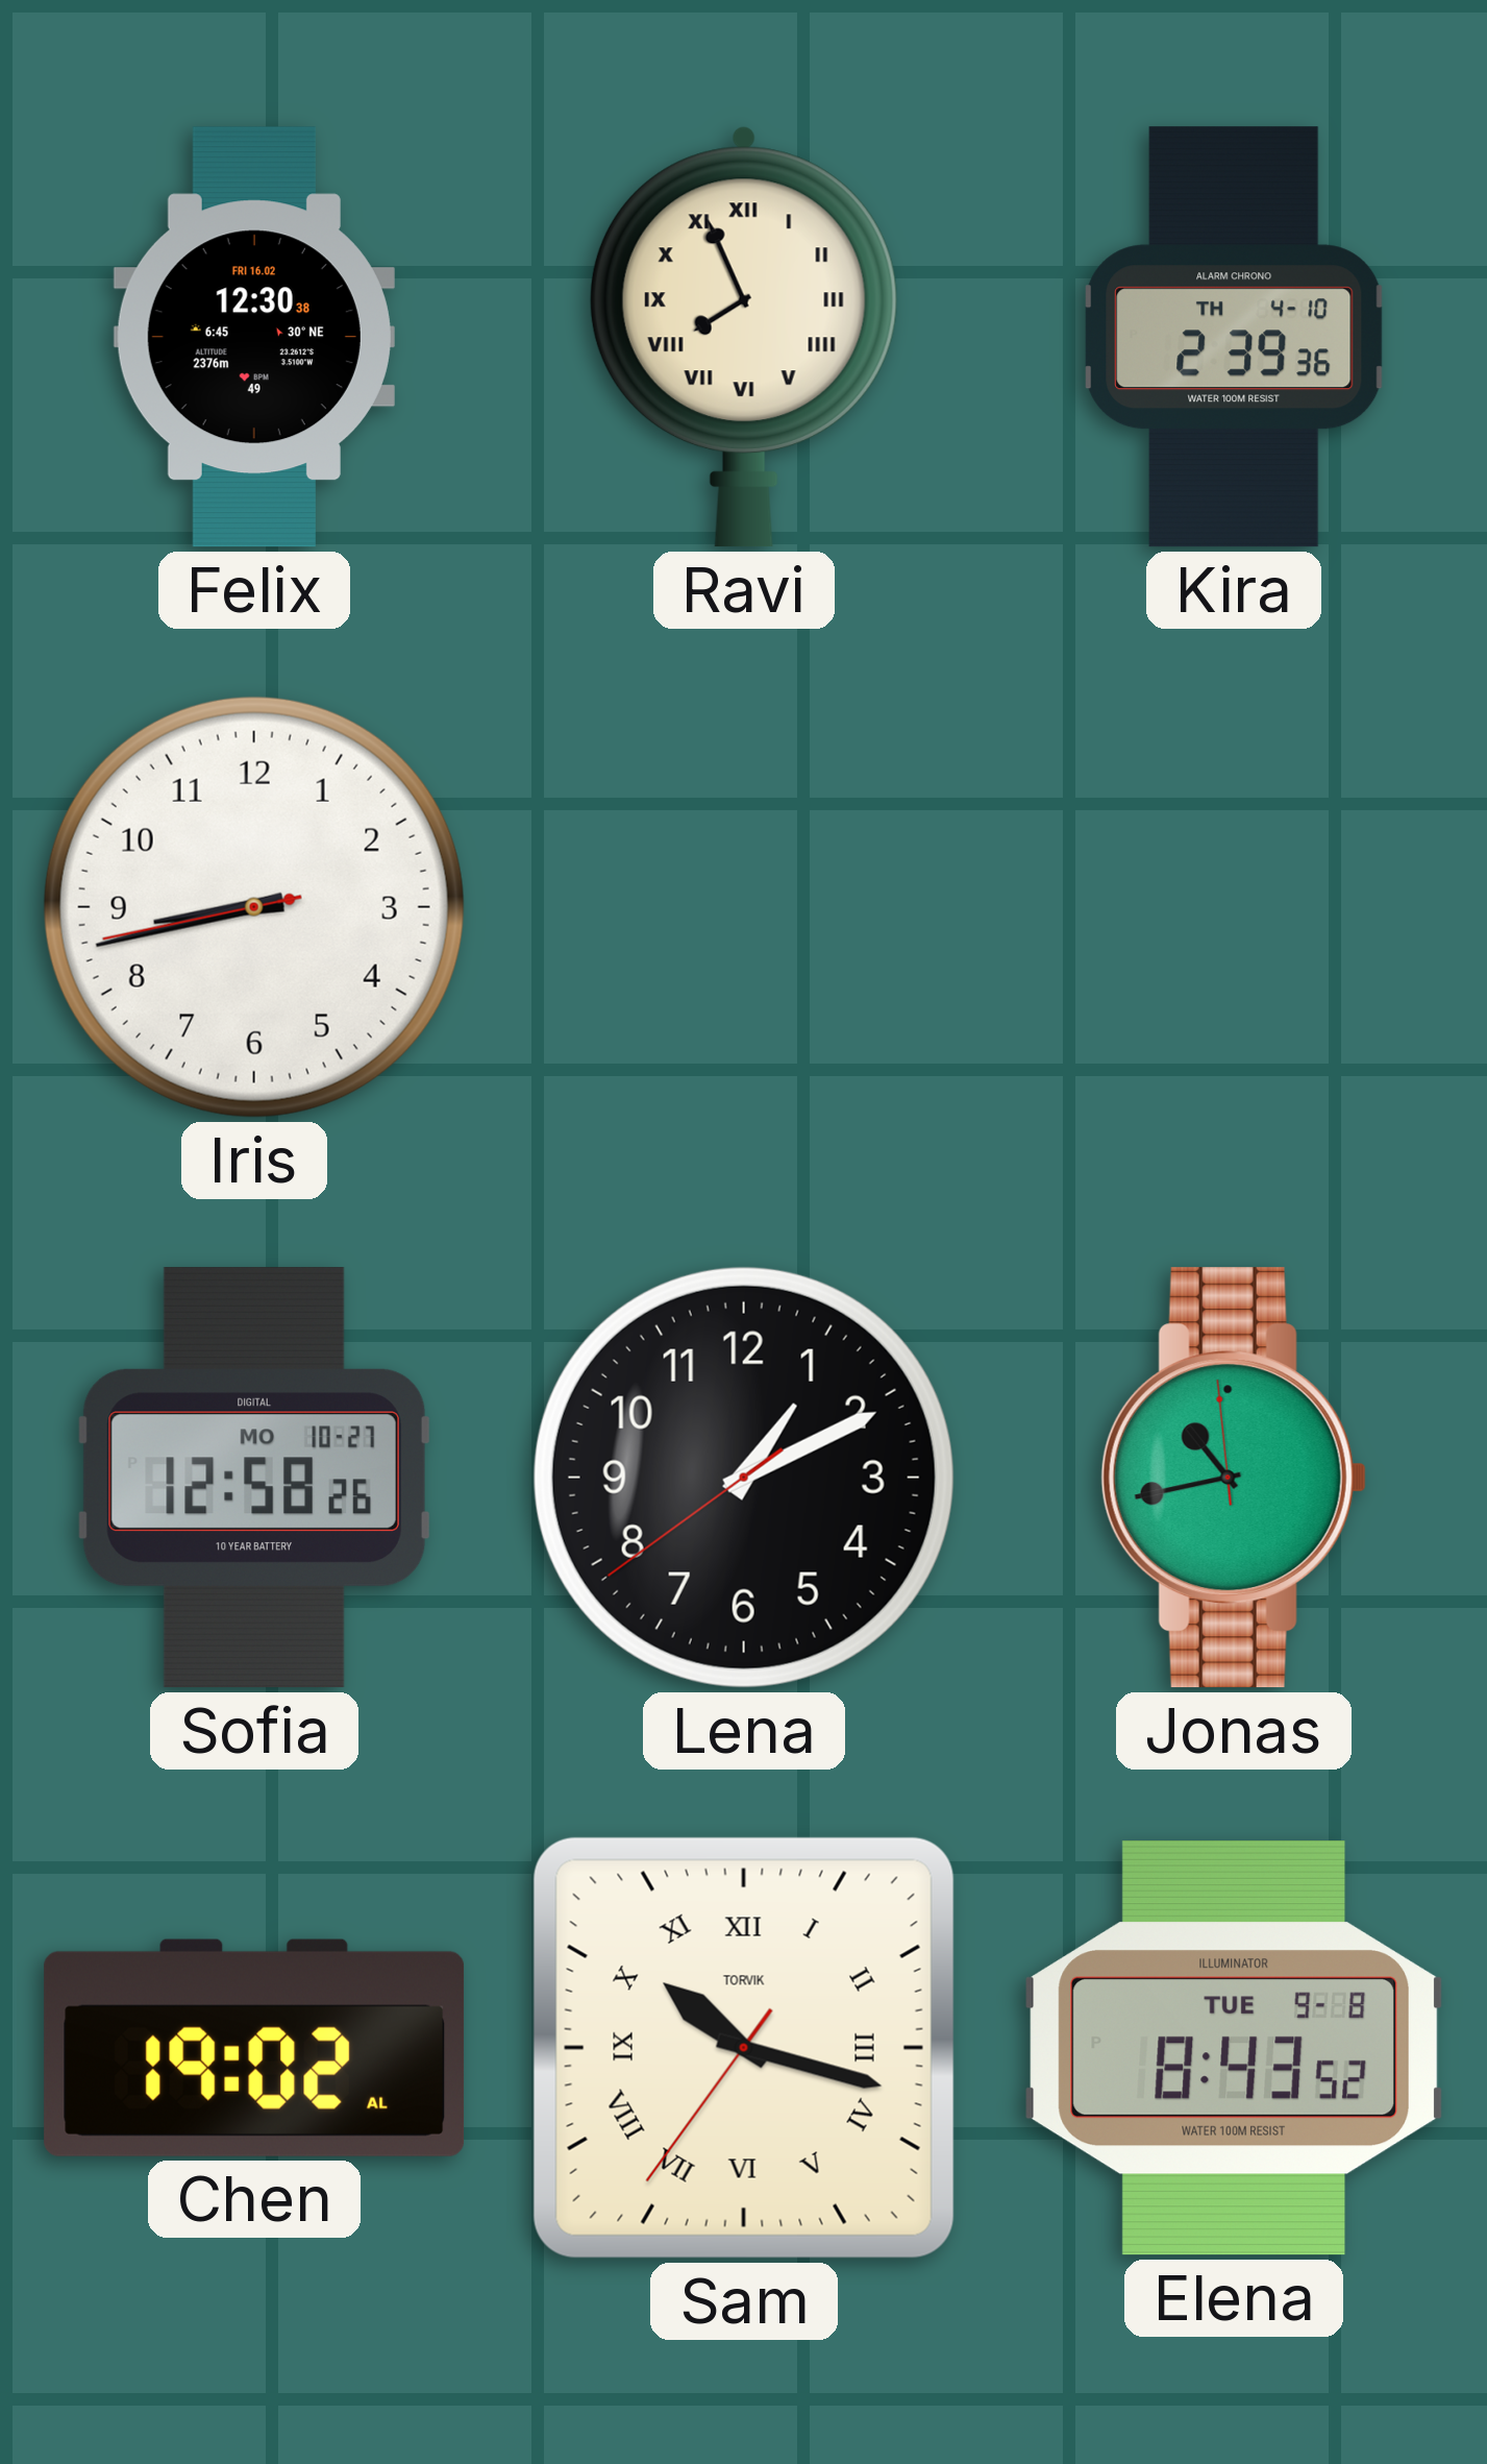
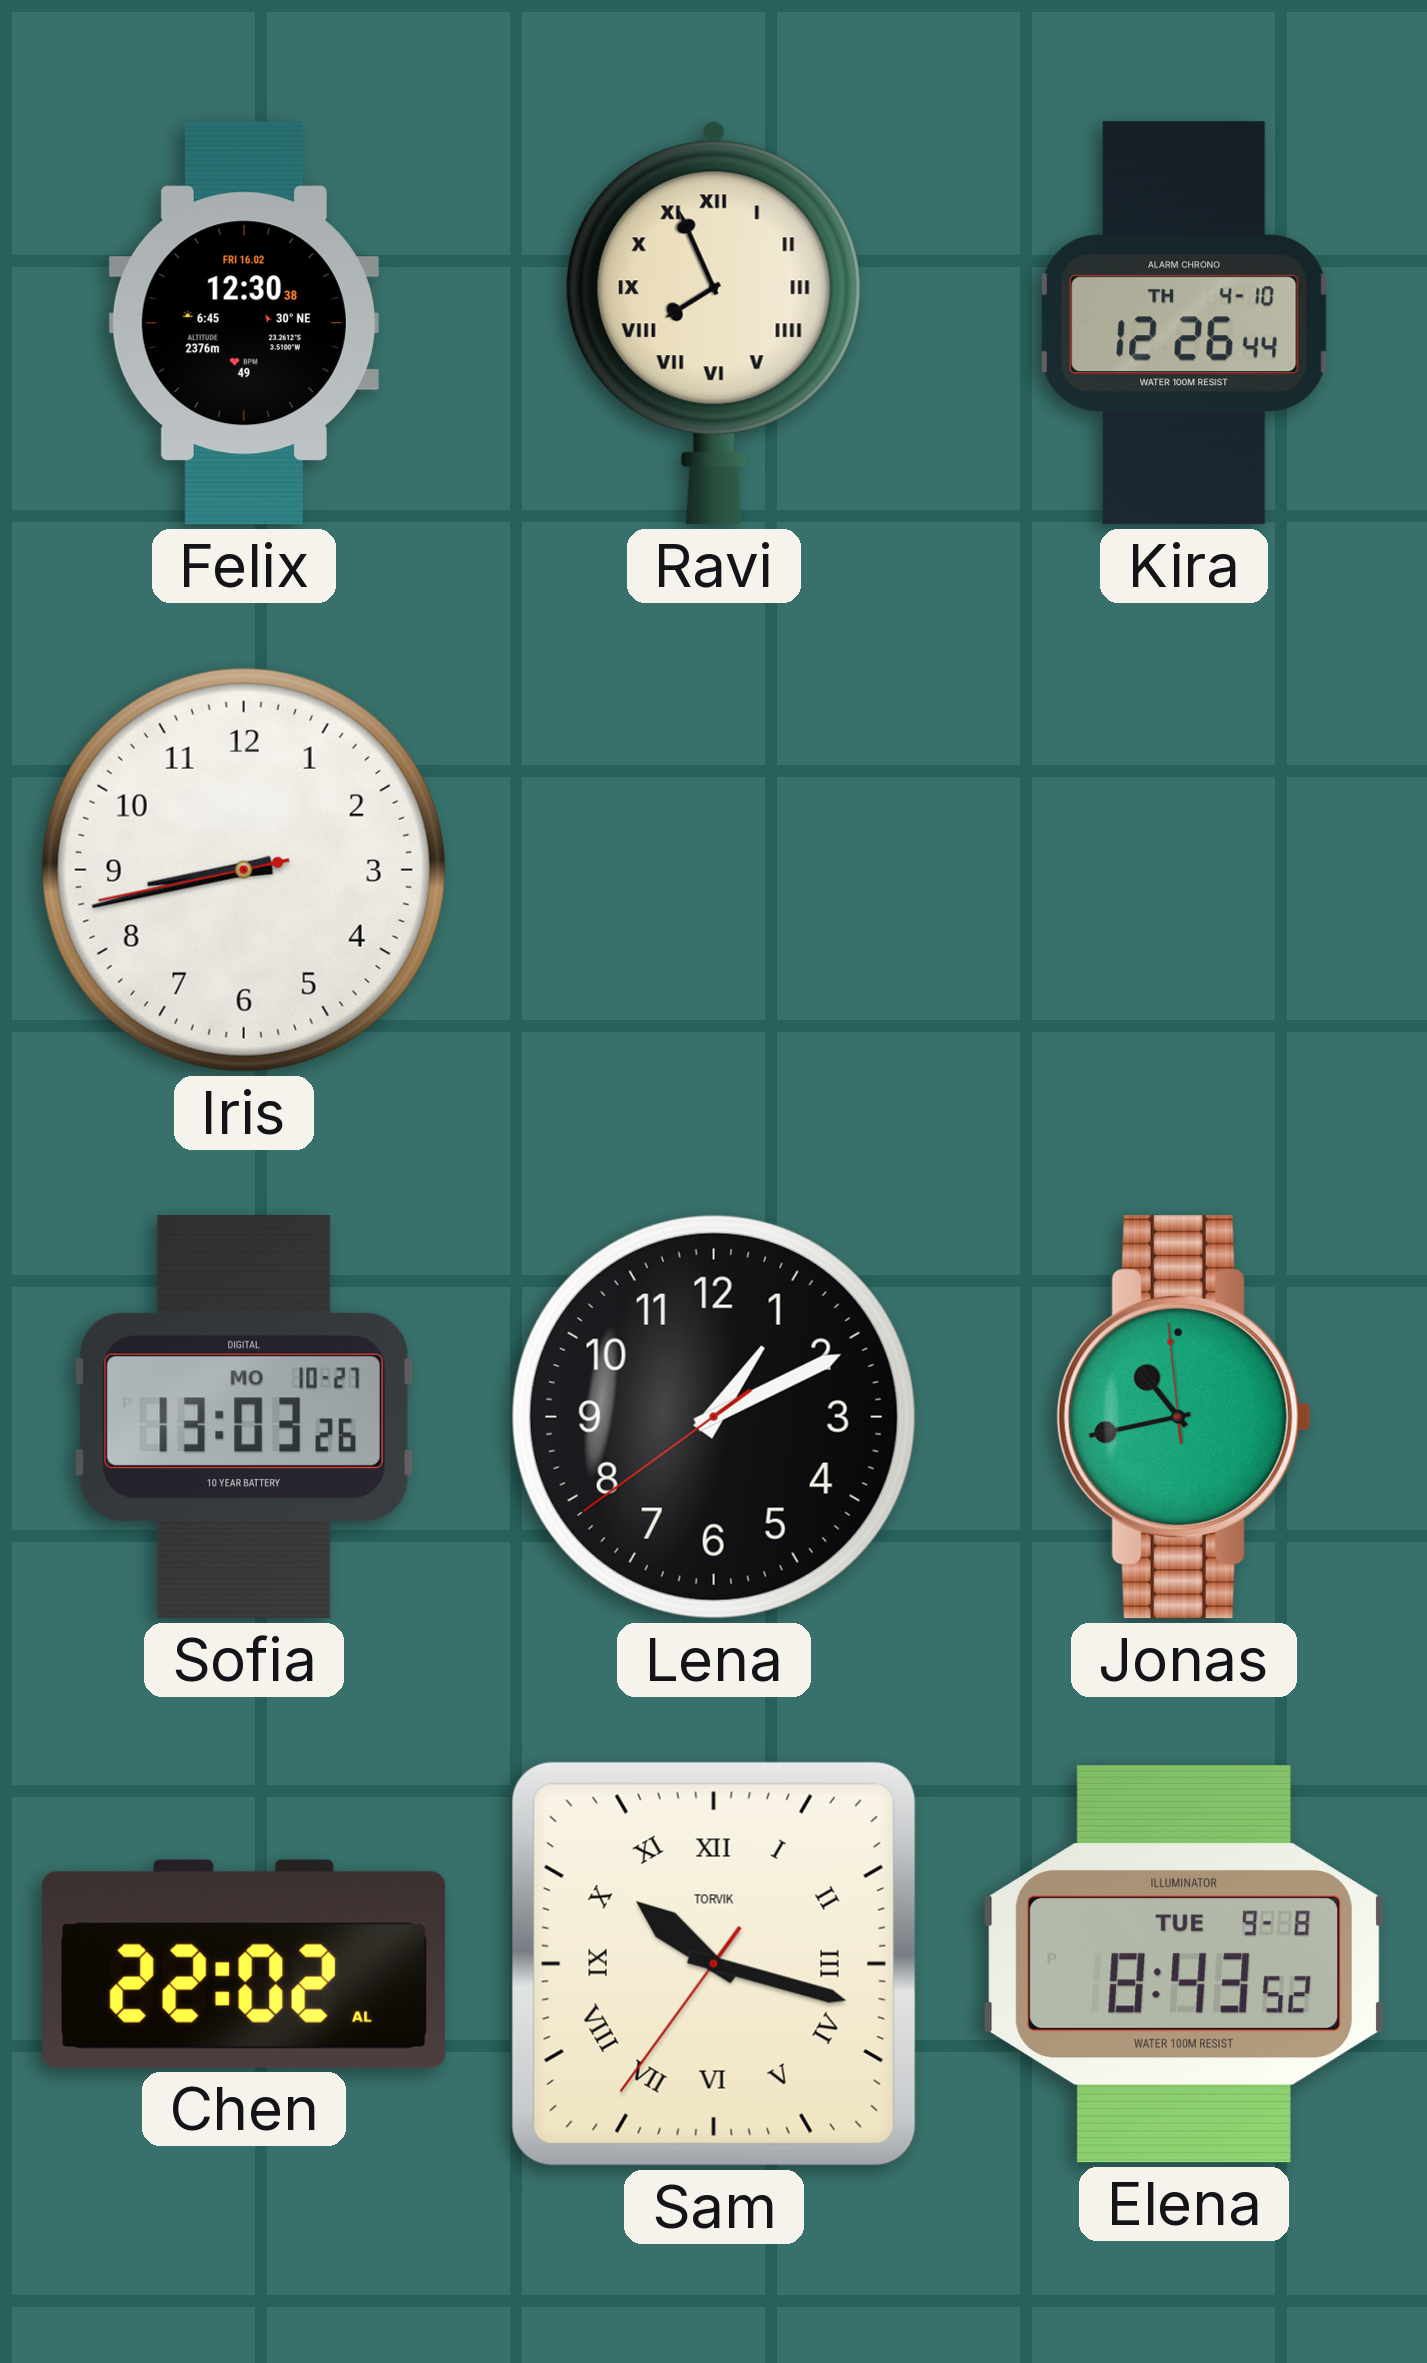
Kira: 2:39 -> 12:26
Sofia: 12:58 -> 13:03
Chen: 19:02 -> 22:02
